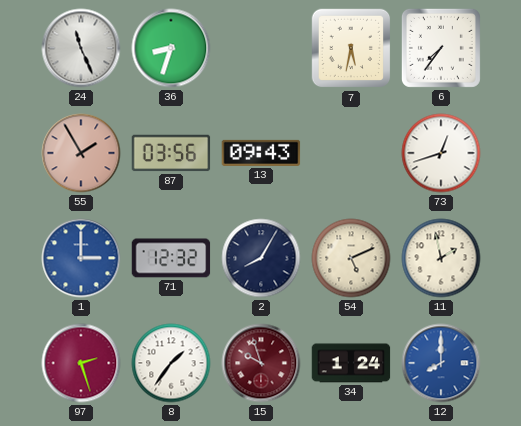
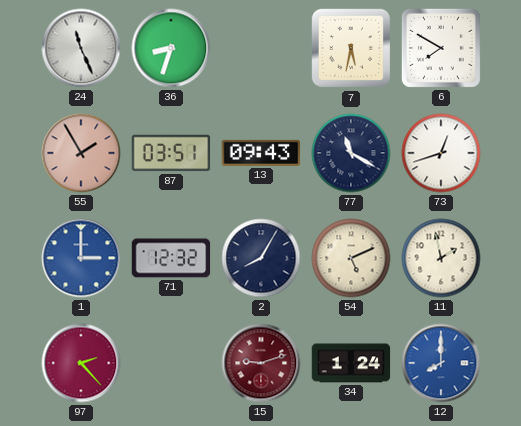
6: 7:36 -> 7:50
87: 03:56 -> 03:51
77: none -> 11:20
97: 2:27 -> 2:23
8: 1:36 -> none
15: 9:57 -> 9:12
